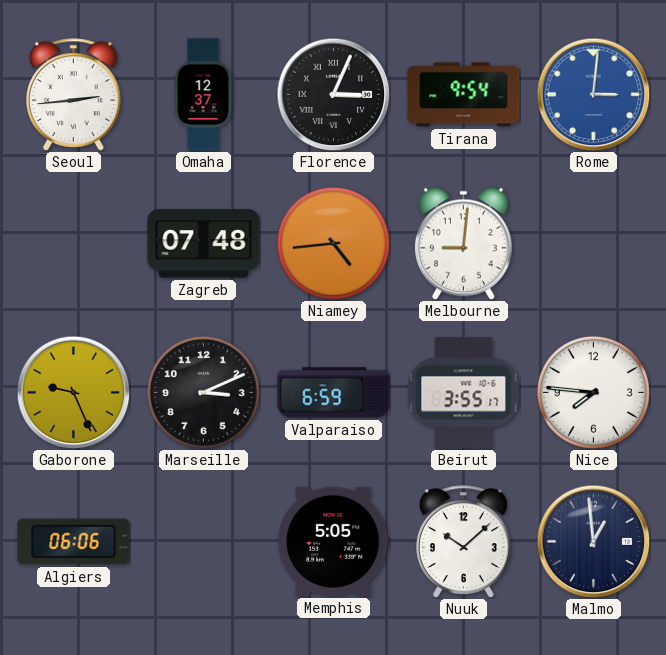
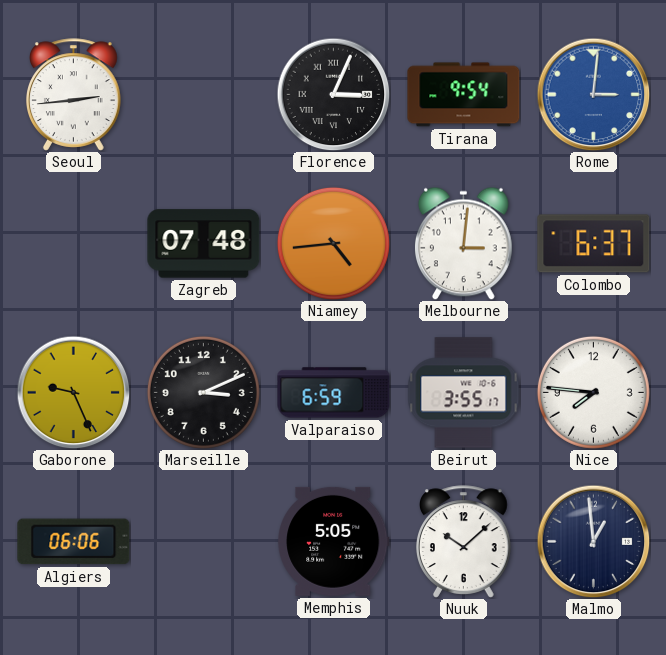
Omaha: 12:37 -> none
Melbourne: 9:01 -> 3:01
Colombo: none -> 6:37
